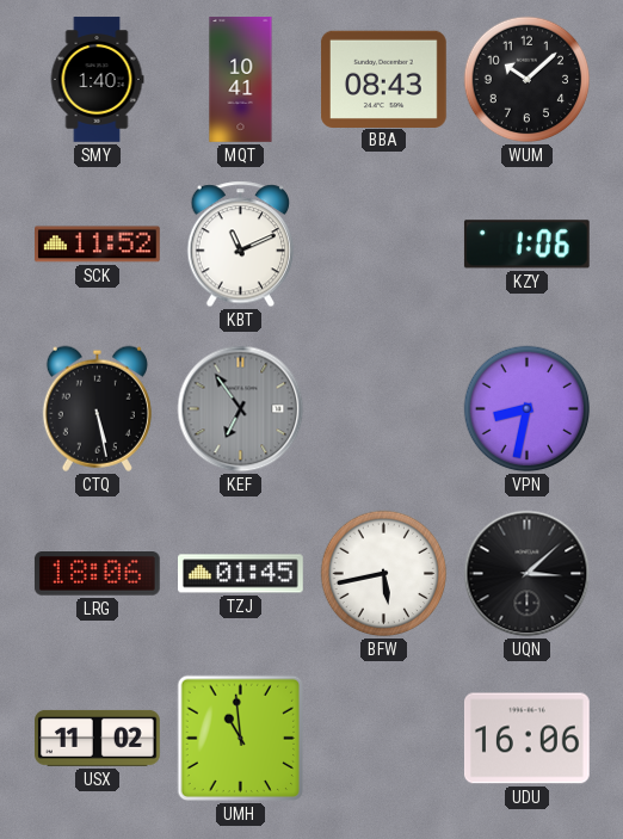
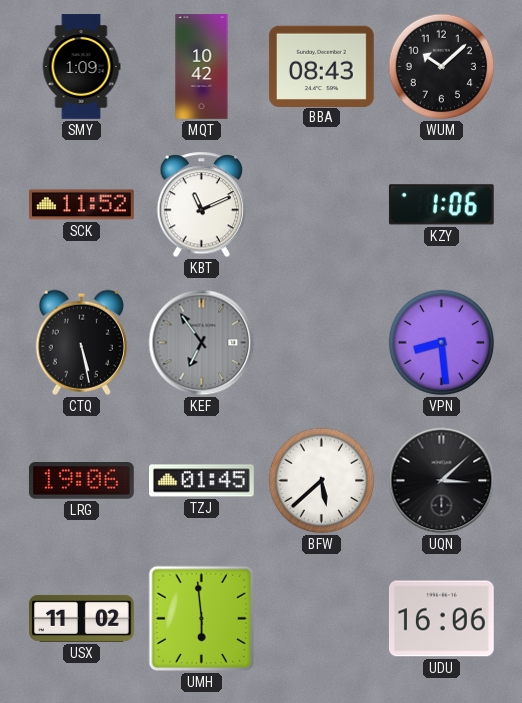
SMY: 1:40 -> 1:09
MQT: 10:41 -> 10:42
VPN: 8:32 -> 8:29
LRG: 18:06 -> 19:06
BFW: 5:43 -> 5:38
UMH: 10:59 -> 5:59
